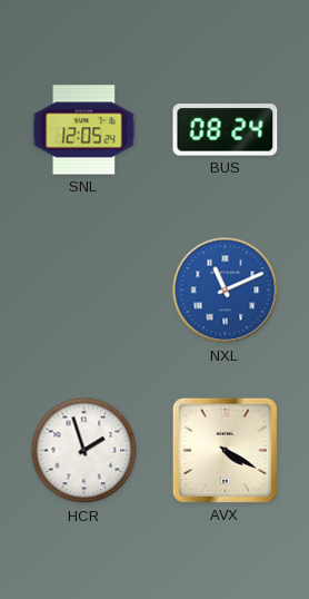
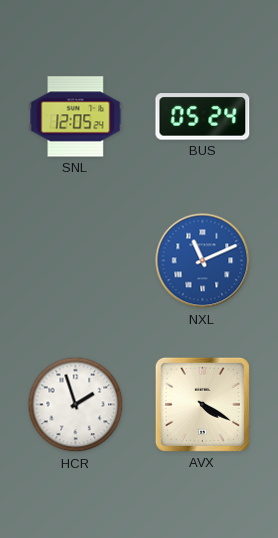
BUS: 08:24 -> 05:24
